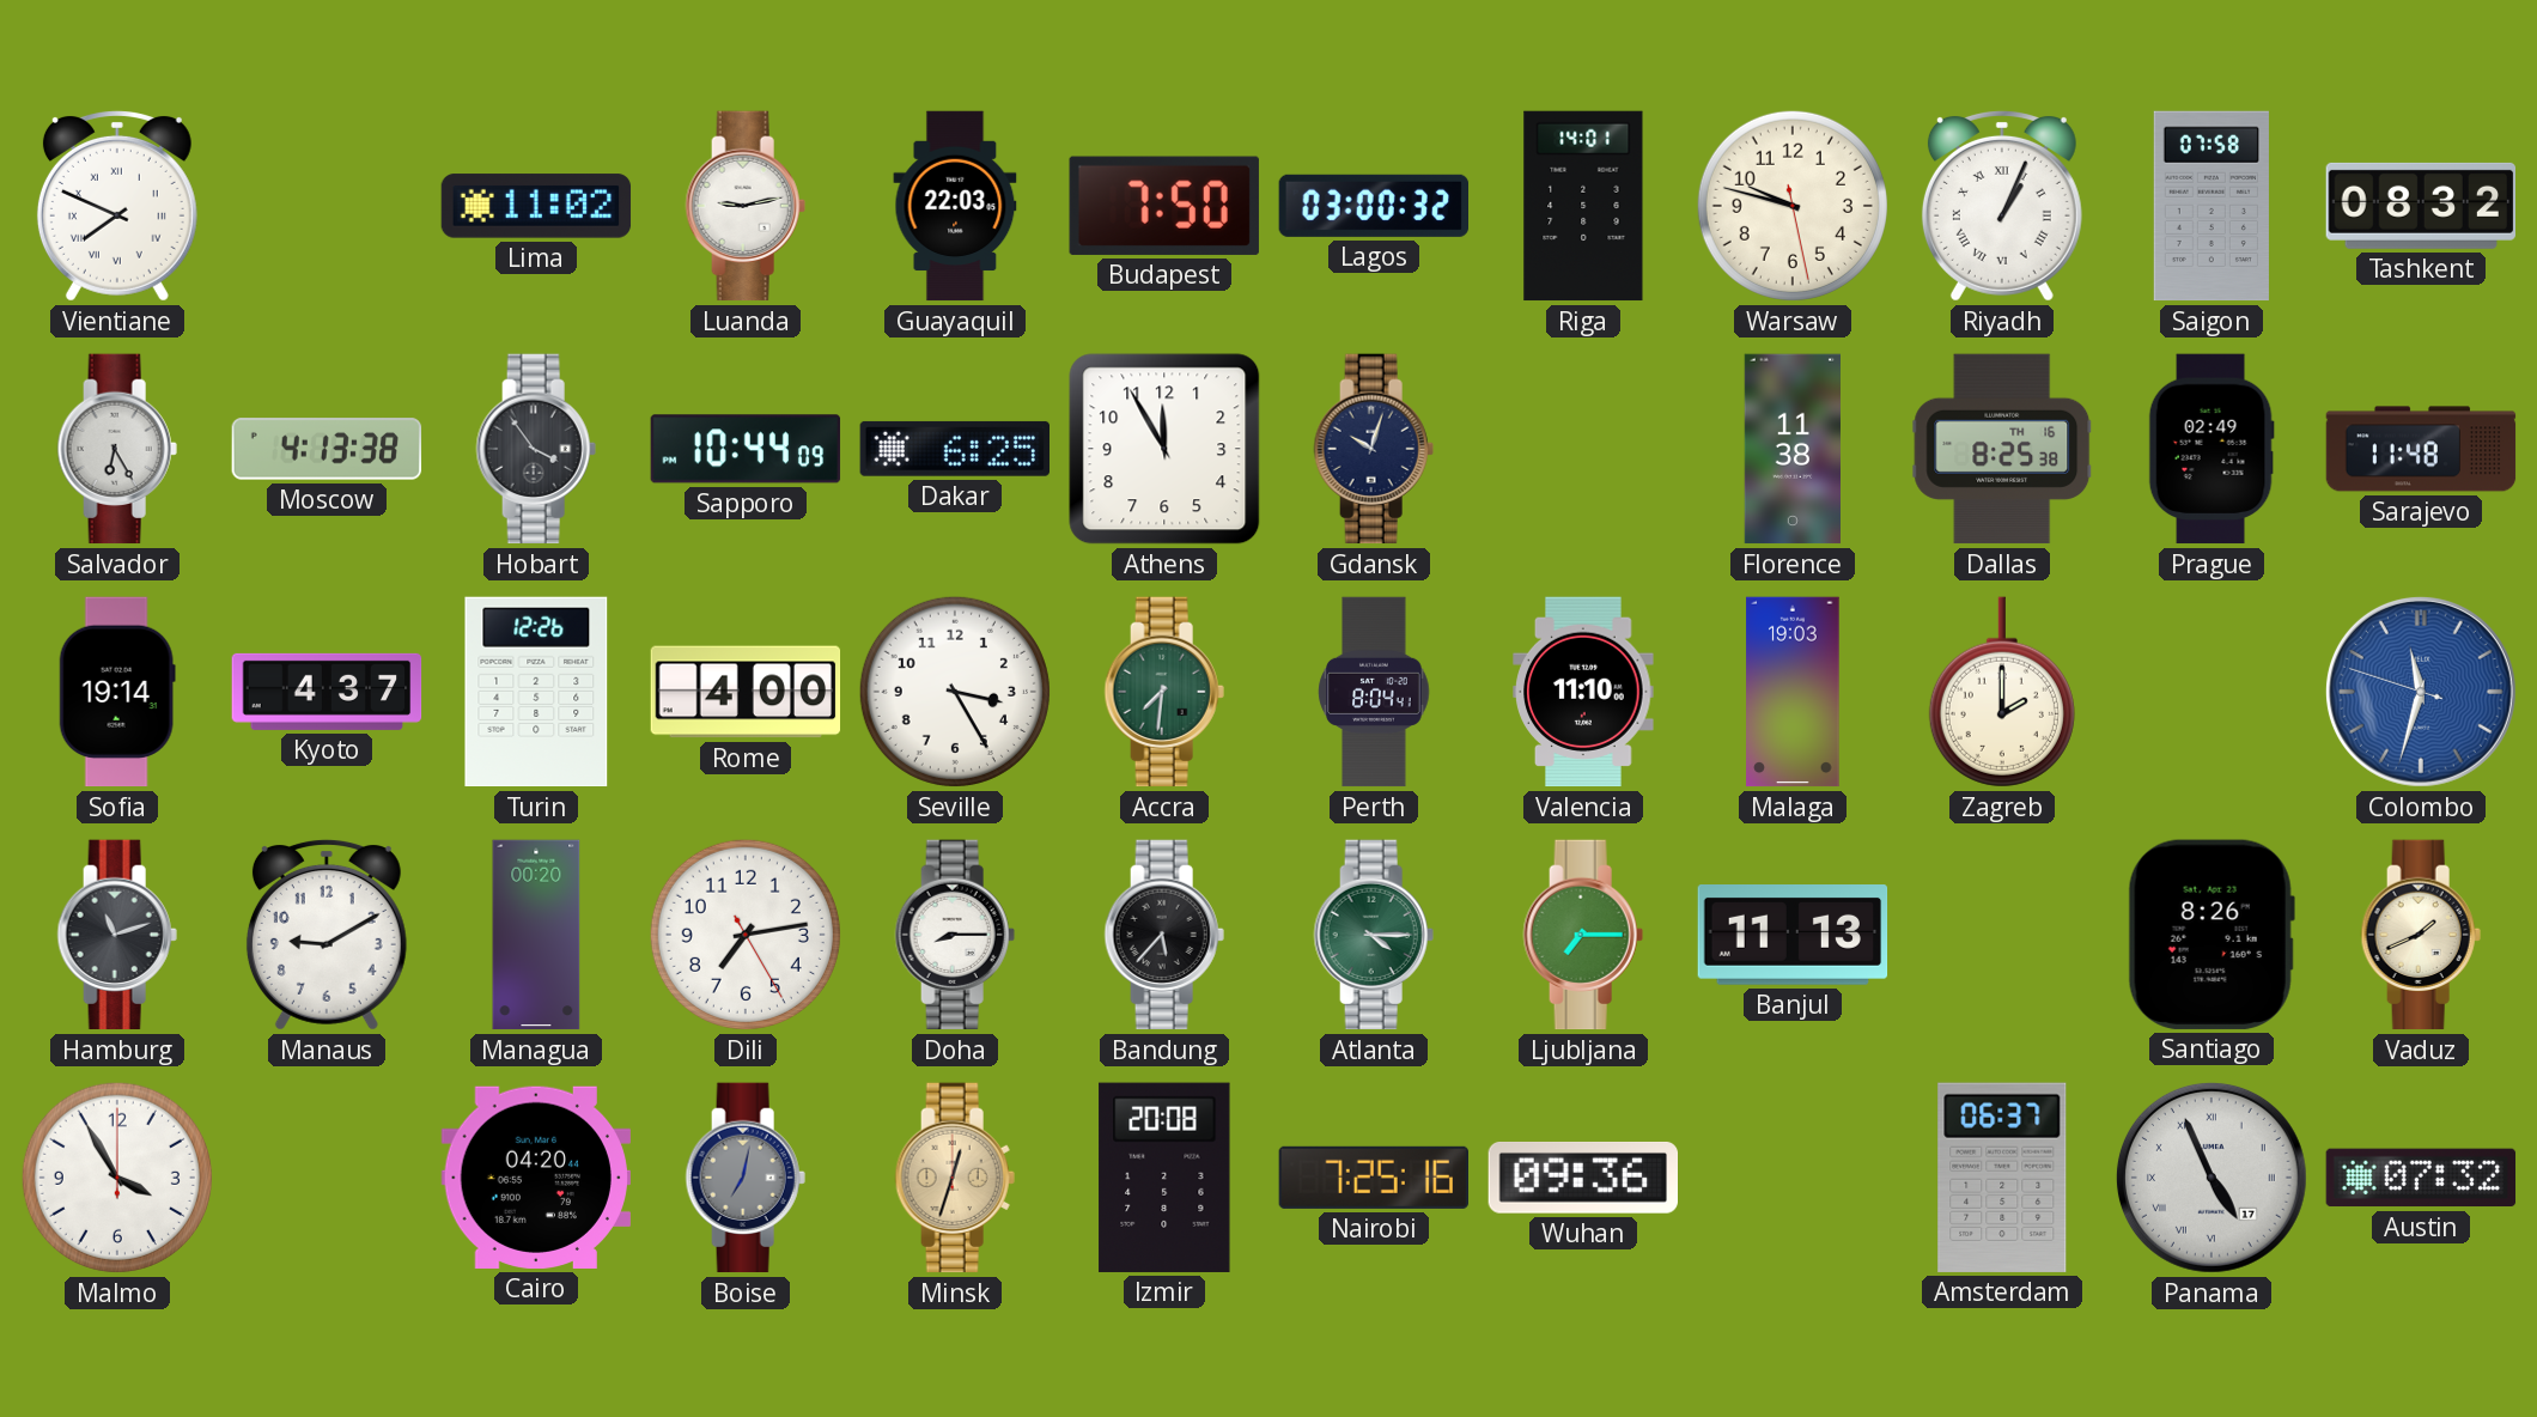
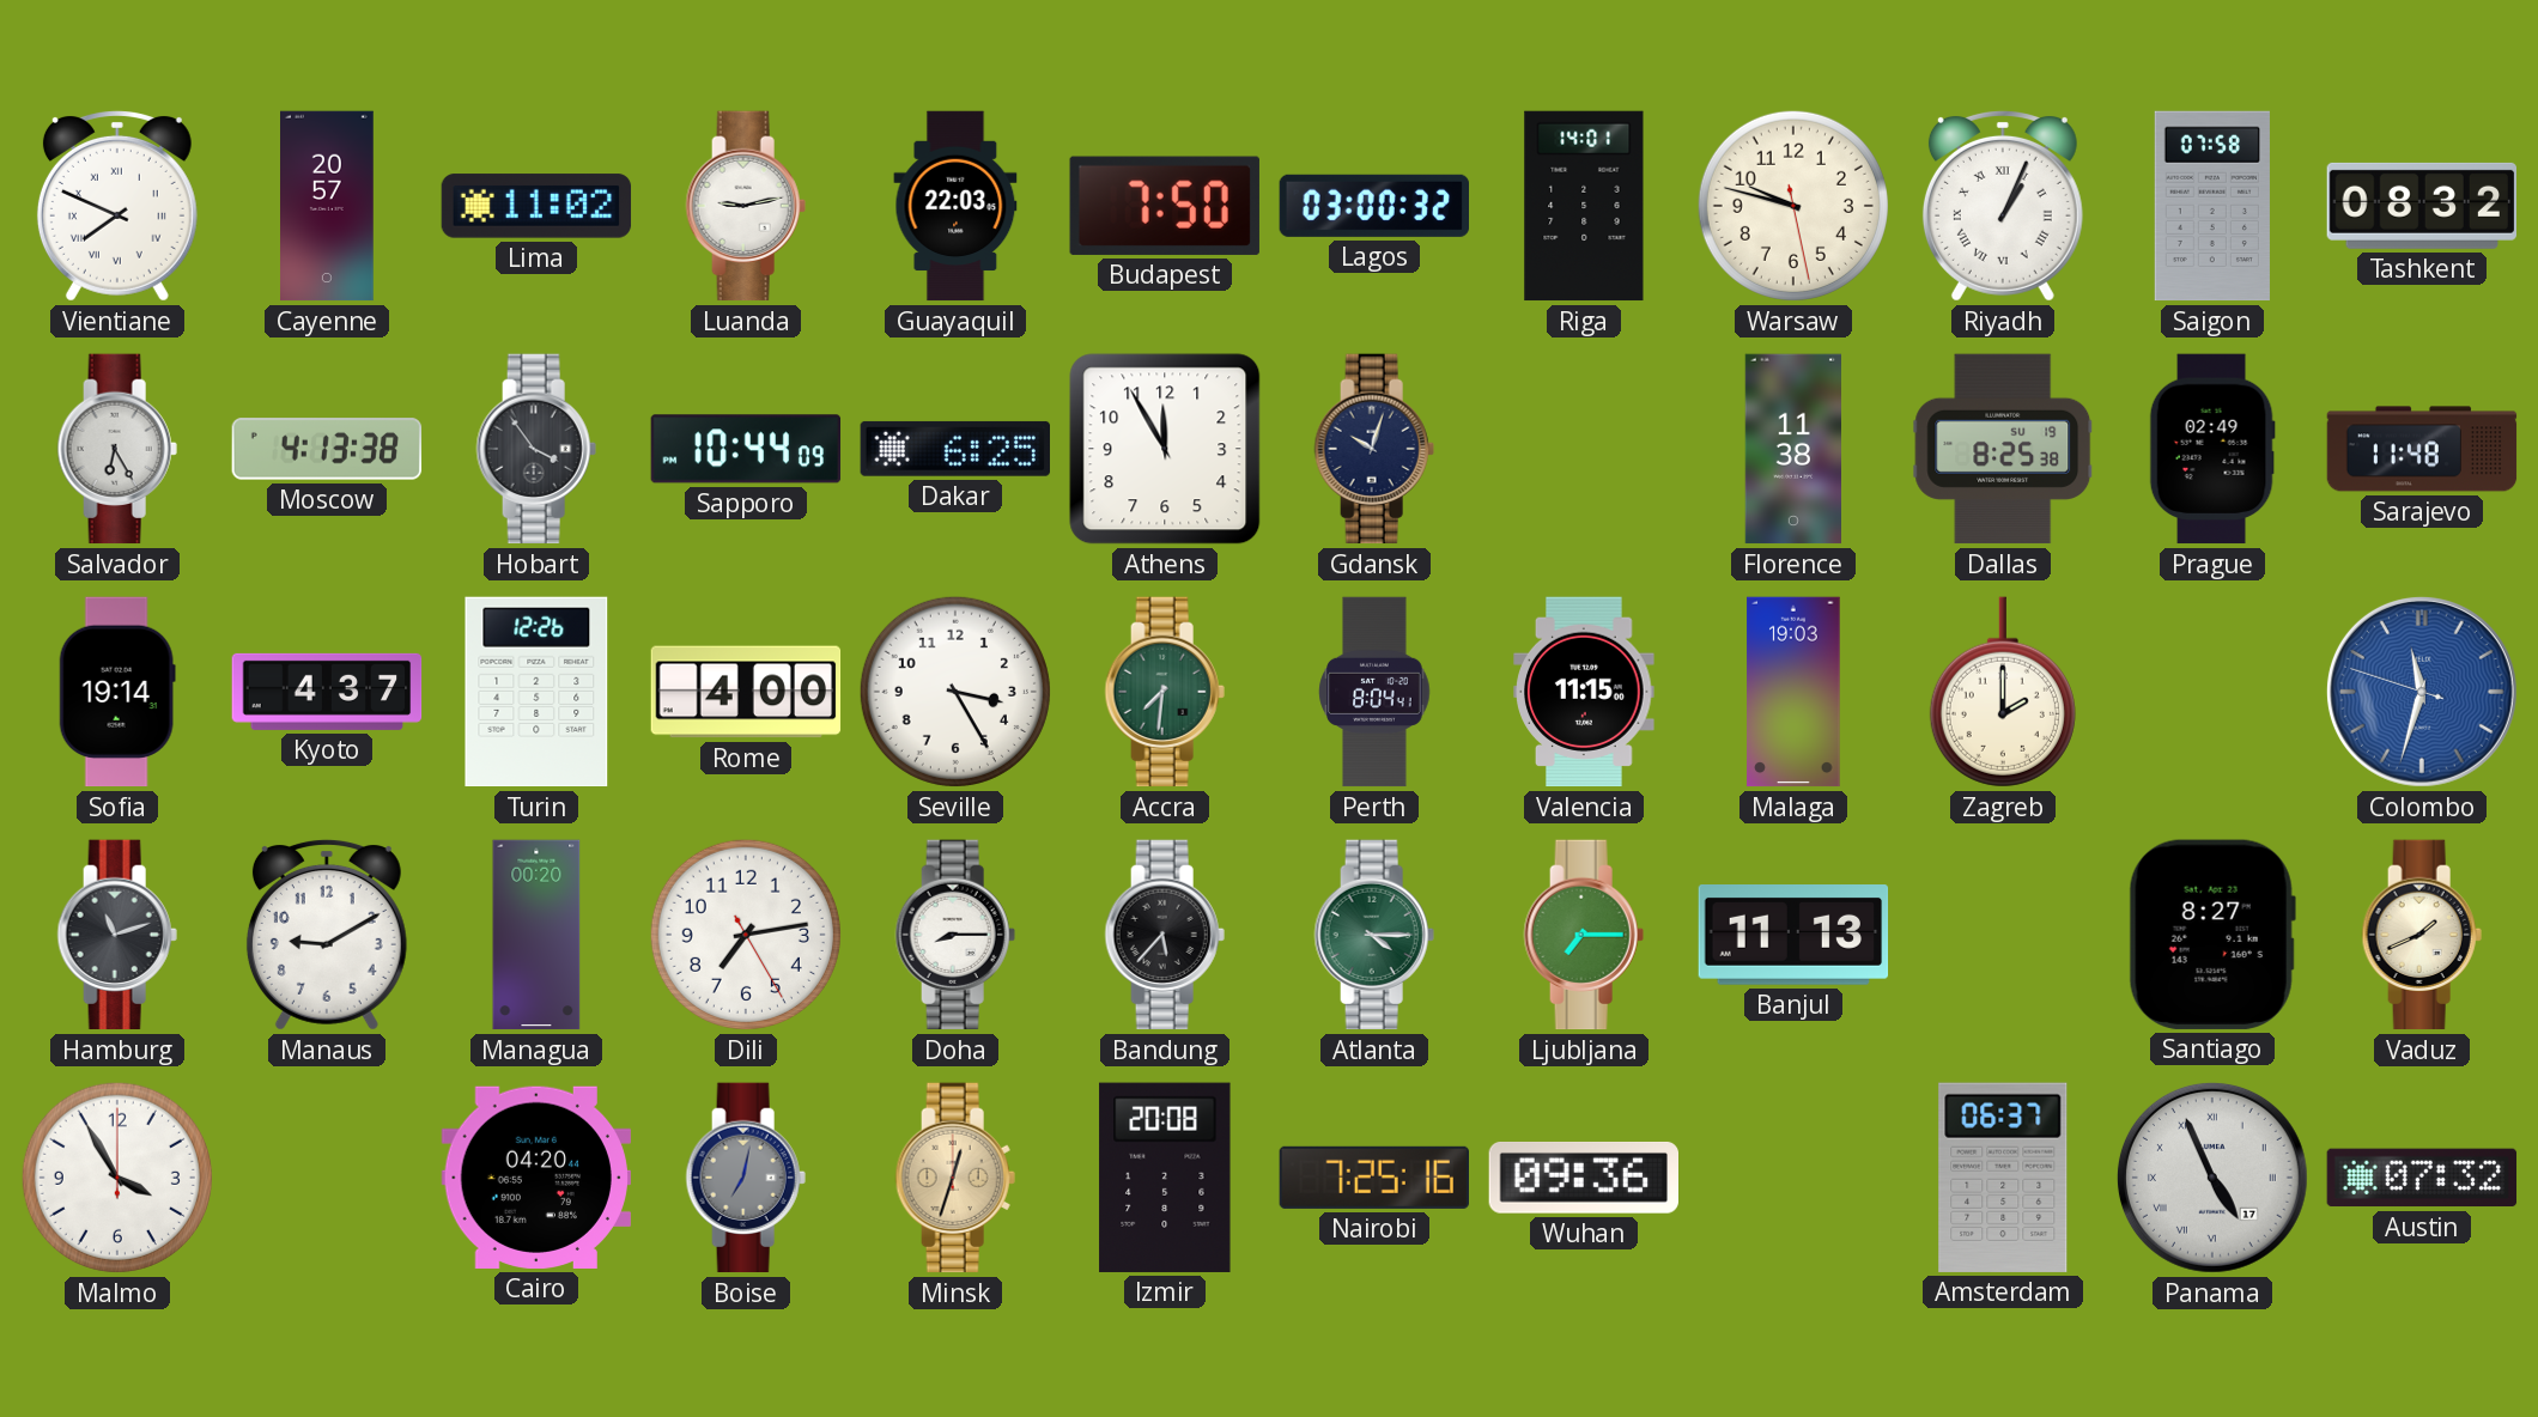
Cayenne: none -> 20:57
Dallas date: TH 16 -> SU 19
Valencia: 11:10 -> 11:15
Santiago: 8:26 -> 8:27
